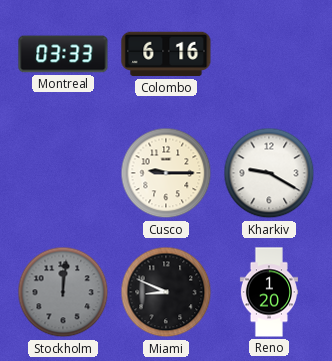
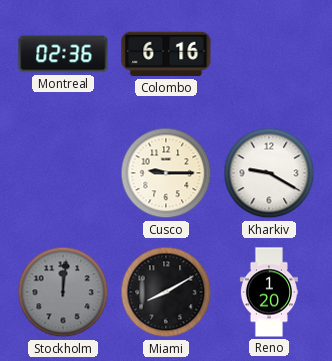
Montreal: 03:33 -> 02:36
Miami: 8:49 -> 8:10
